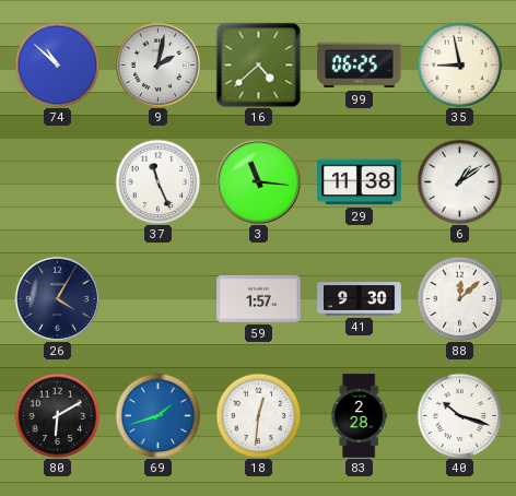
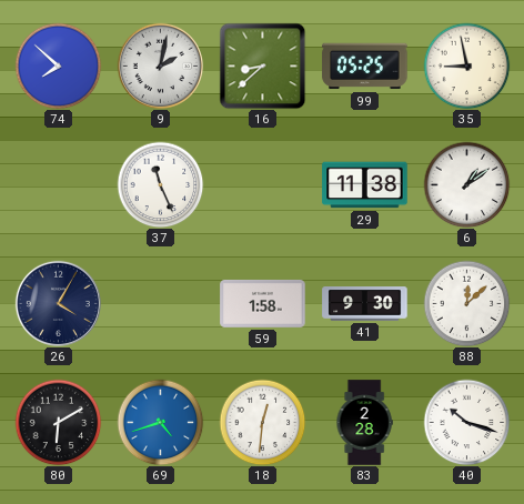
74: 10:52 -> 7:52
16: 4:38 -> 8:38
99: 06:25 -> 05:25
3: 11:16 -> none
59: 1:57 -> 1:58
69: 1:42 -> 4:42
